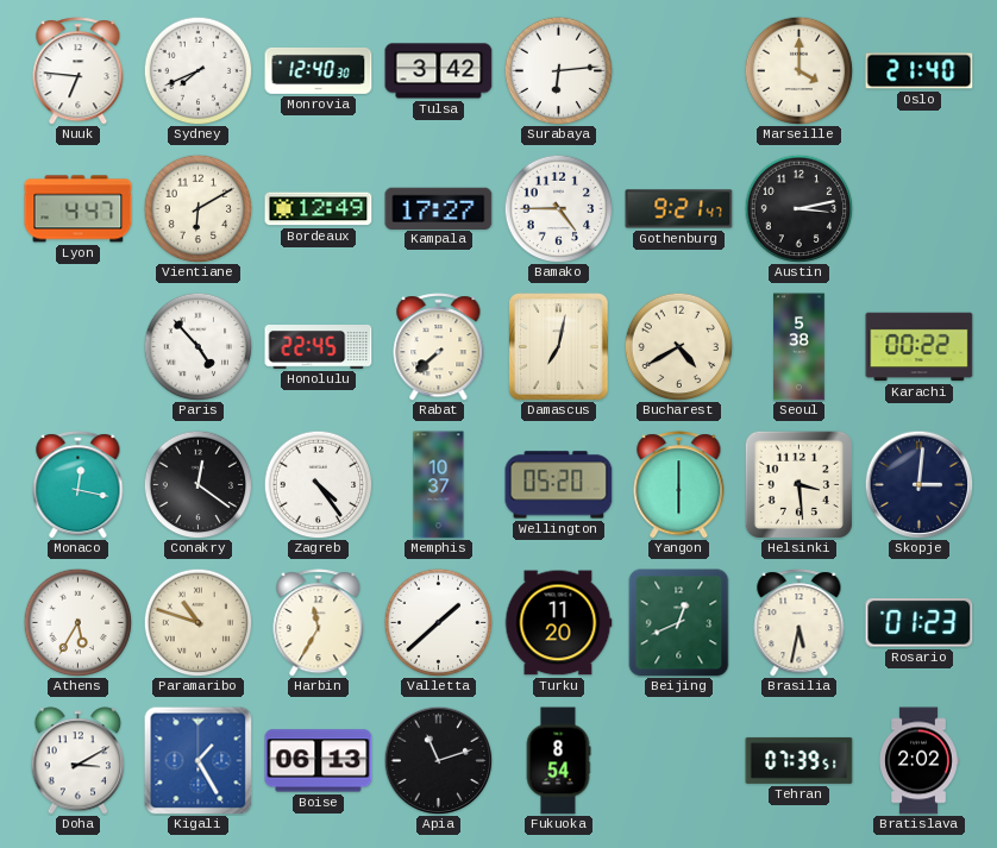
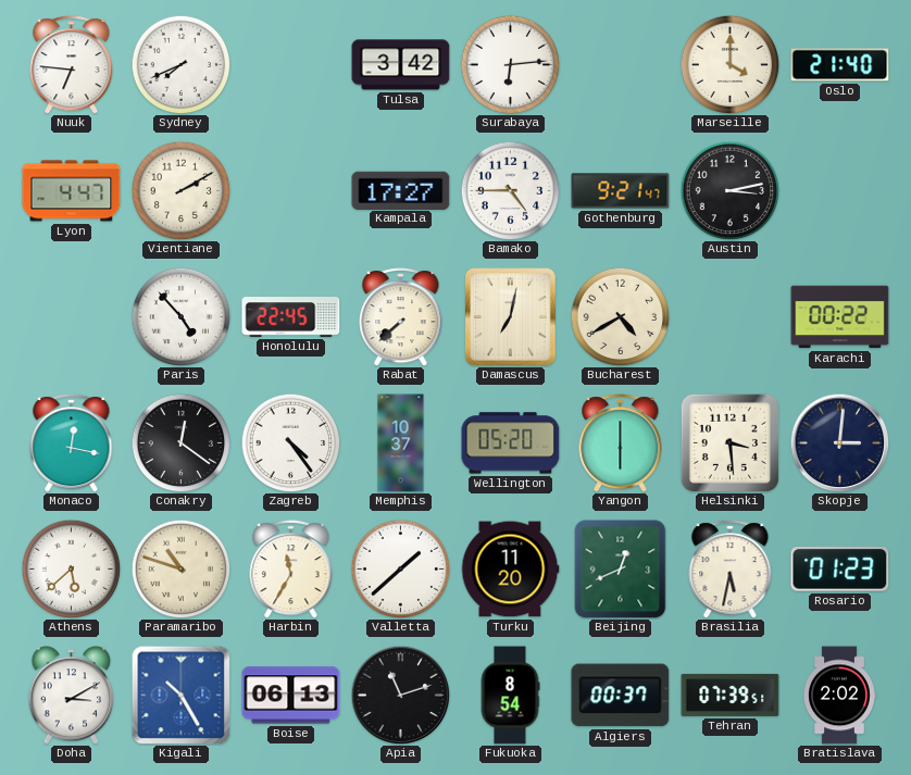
Monrovia: 12:40 -> none
Vientiane: 6:10 -> 2:10
Bordeaux: 12:49 -> none
Seoul: 5:38 -> none
Athens: 5:35 -> 5:38
Kigali: 1:25 -> 10:25
Algiers: none -> 00:37
